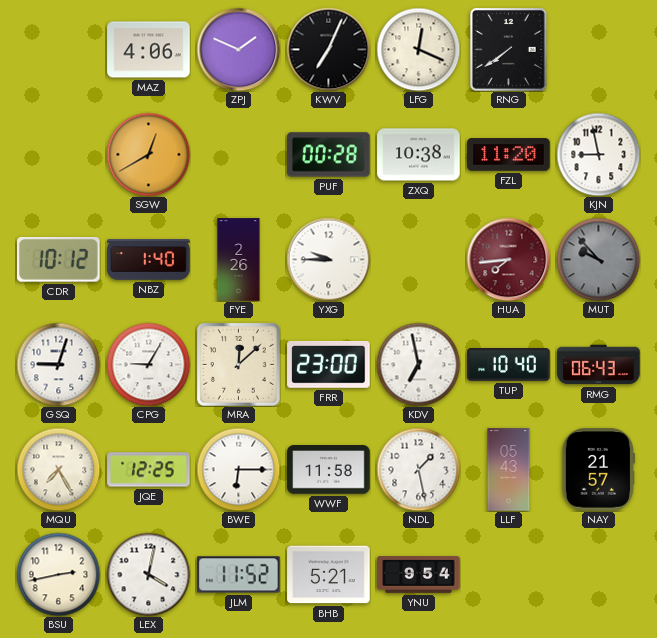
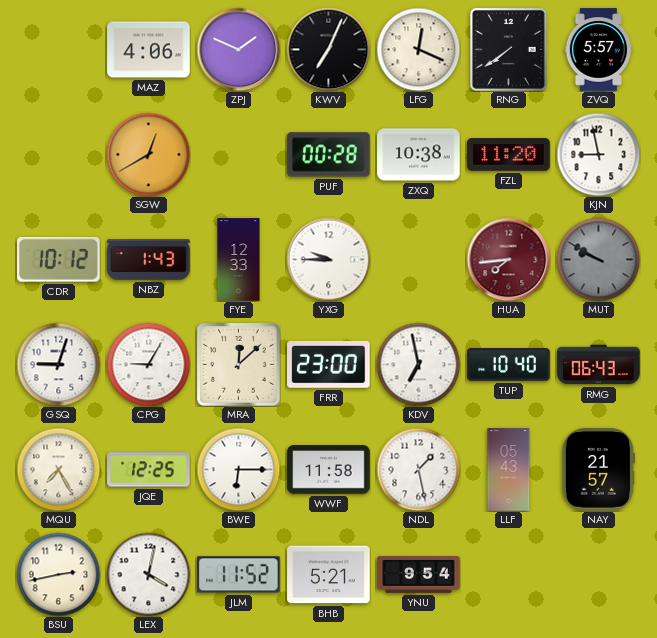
ZVQ: none -> 5:57
NBZ: 1:40 -> 1:43
FYE: 2:26 -> 12:33
MUT: 9:53 -> 9:50
